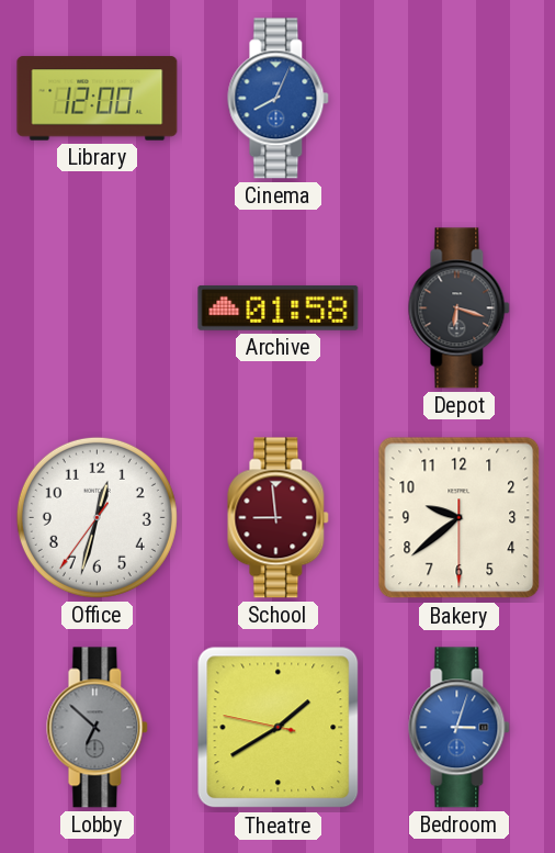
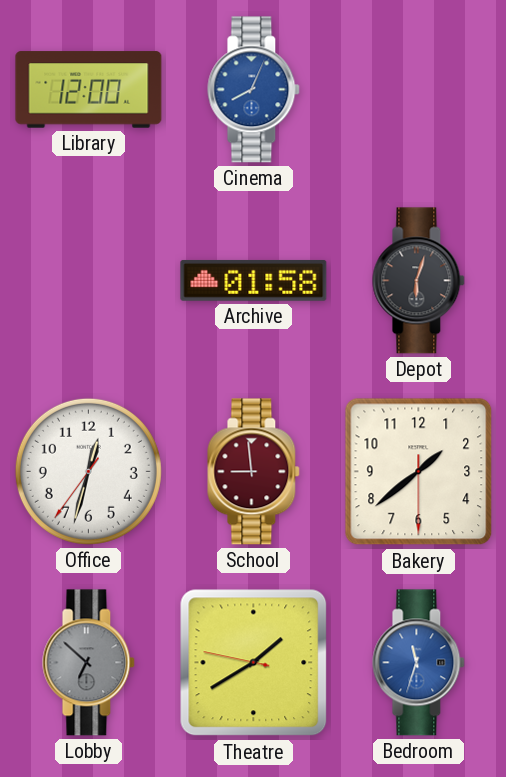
Depot: 6:18 -> 6:03
Bakery: 9:38 -> 1:38
Bedroom: 3:03 -> 11:33
